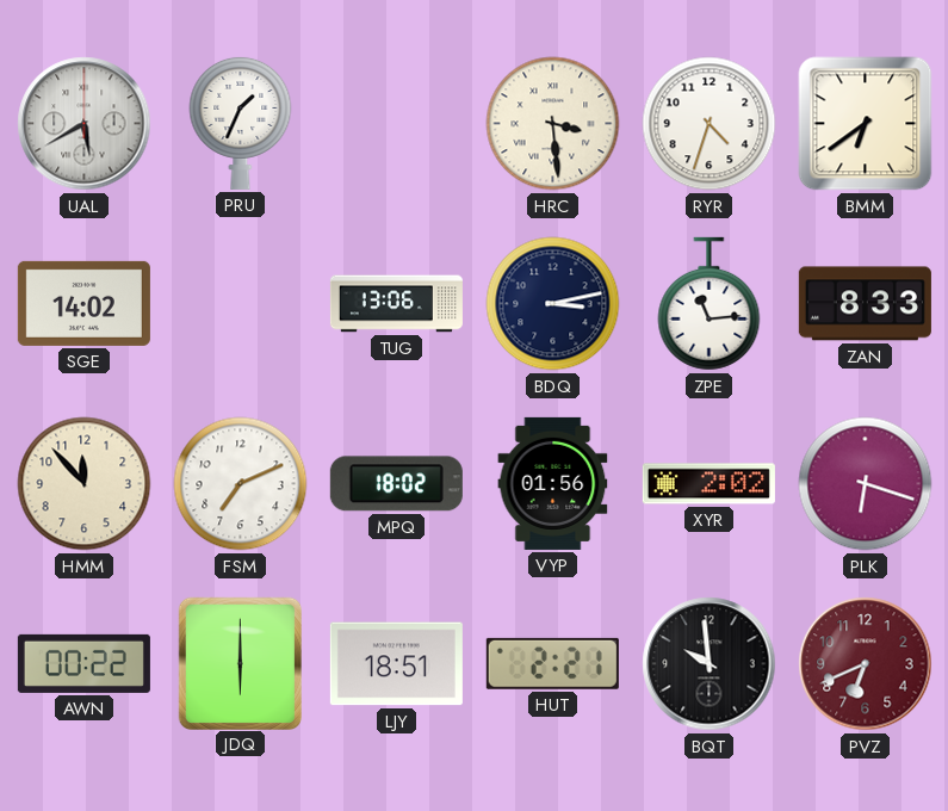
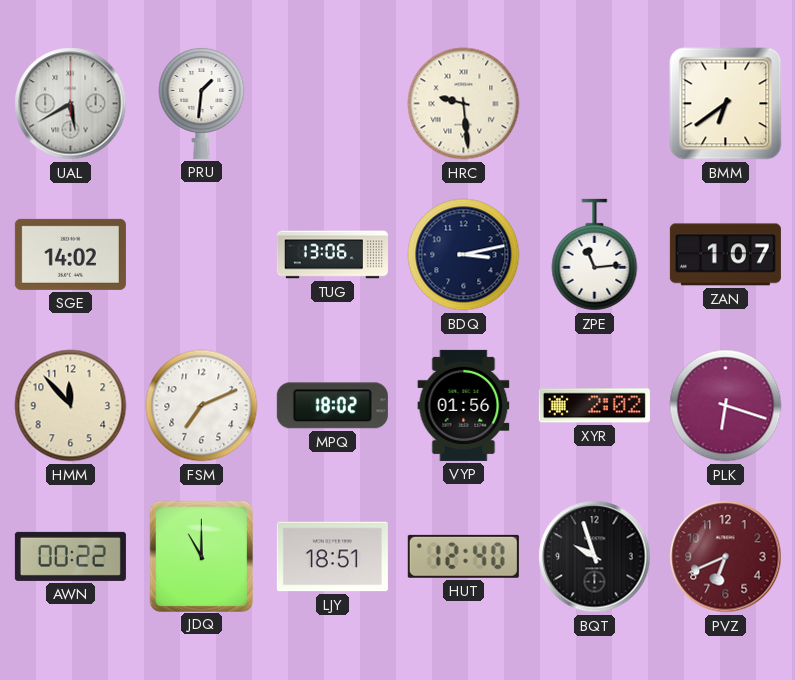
PRU: 1:34 -> 1:31
HRC: 3:29 -> 9:29
RYR: 4:33 -> none
ZAN: 8:33 -> 1:07
JDQ: 6:00 -> 11:00
HUT: 2:21 -> 12:40
BQT: 9:59 -> 9:57
